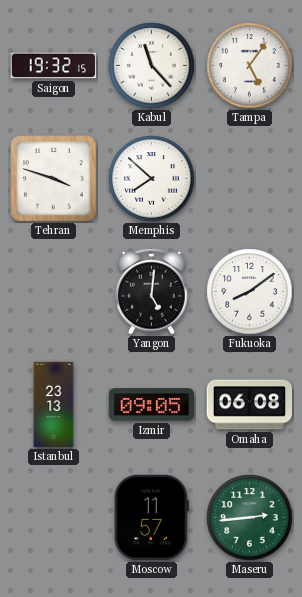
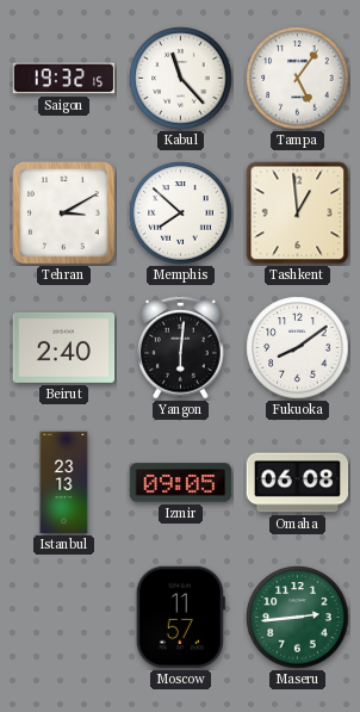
Tehran: 3:48 -> 3:10
Tashkent: none -> 12:59
Beirut: none -> 2:40
Yangon: 5:01 -> 6:01
